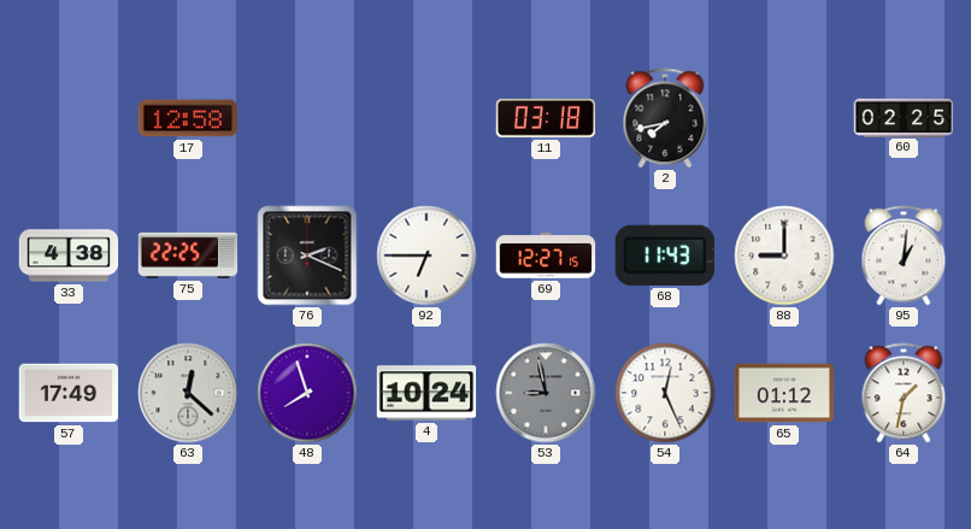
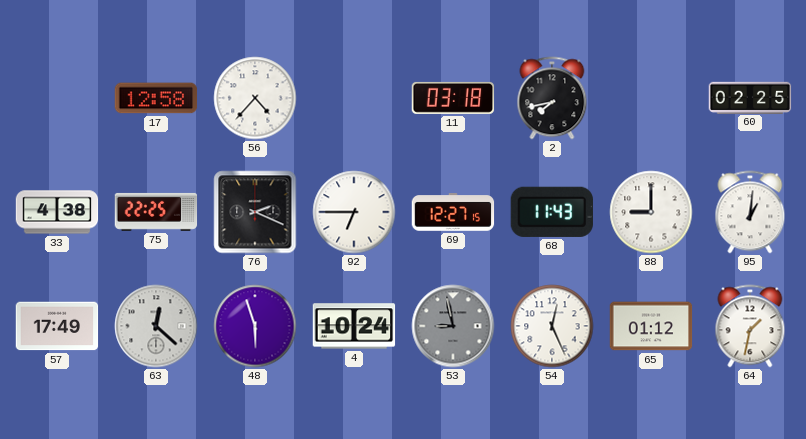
56: none -> 4:37
48: 7:57 -> 5:57
